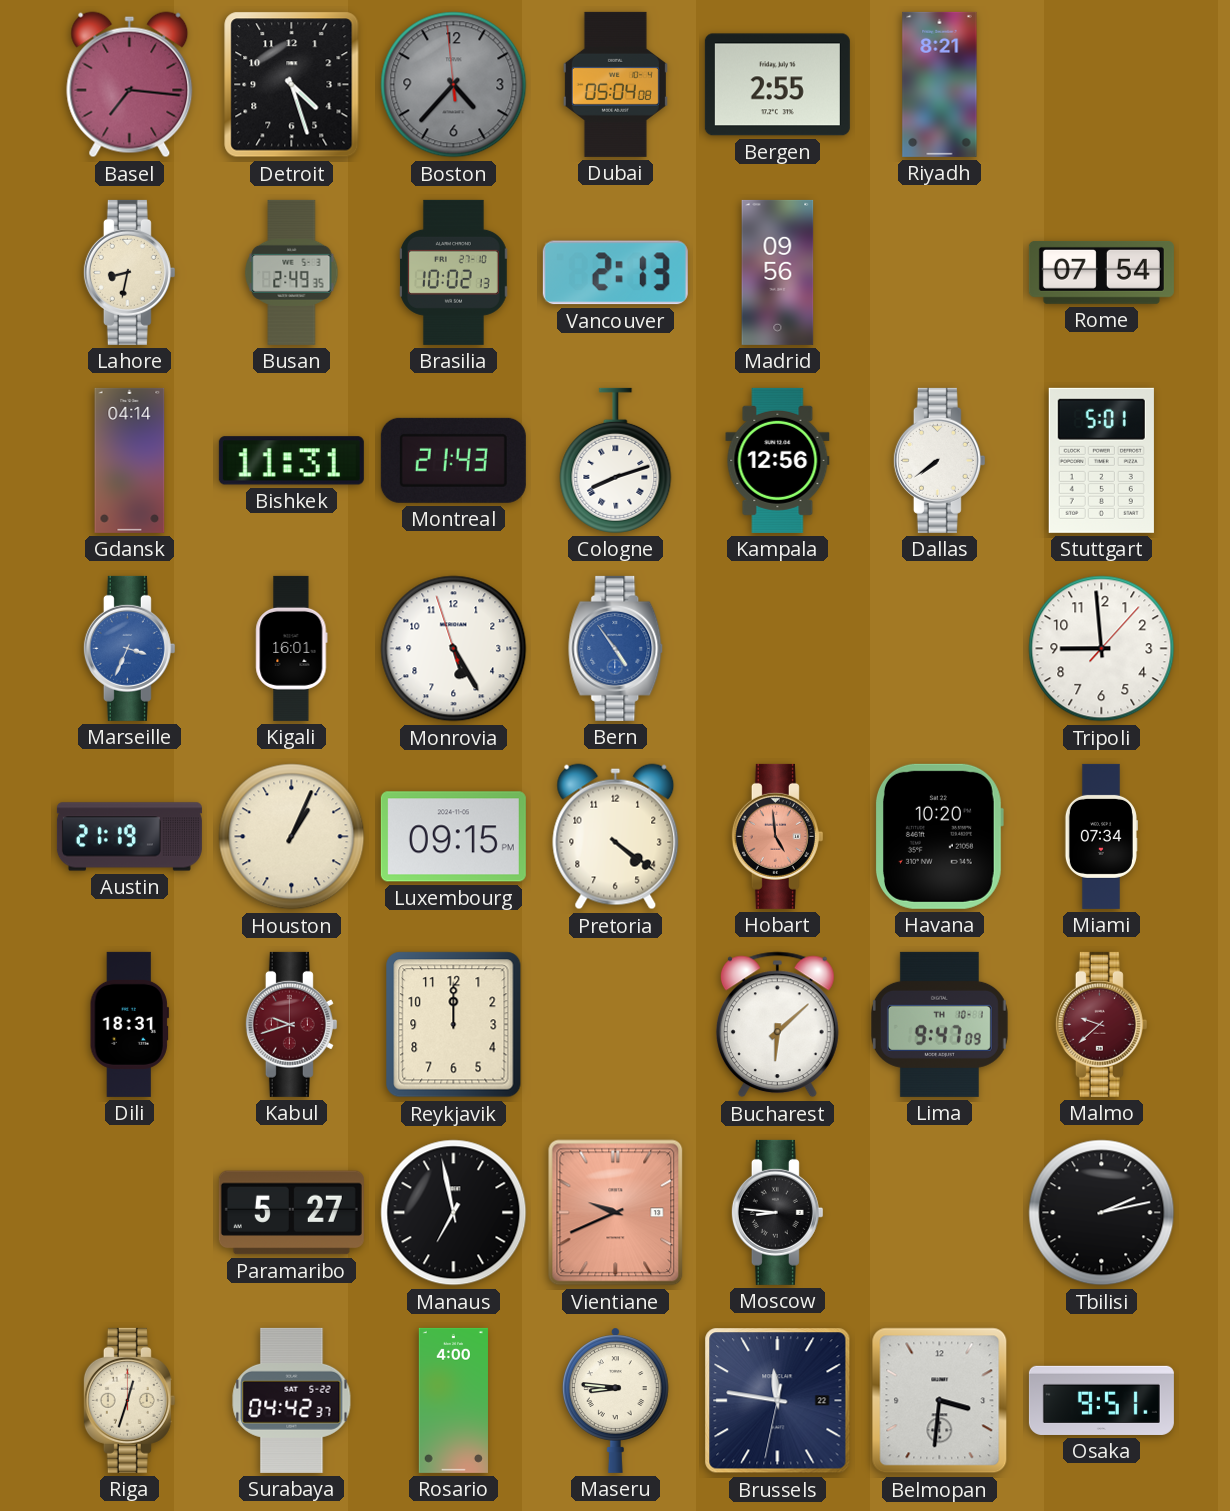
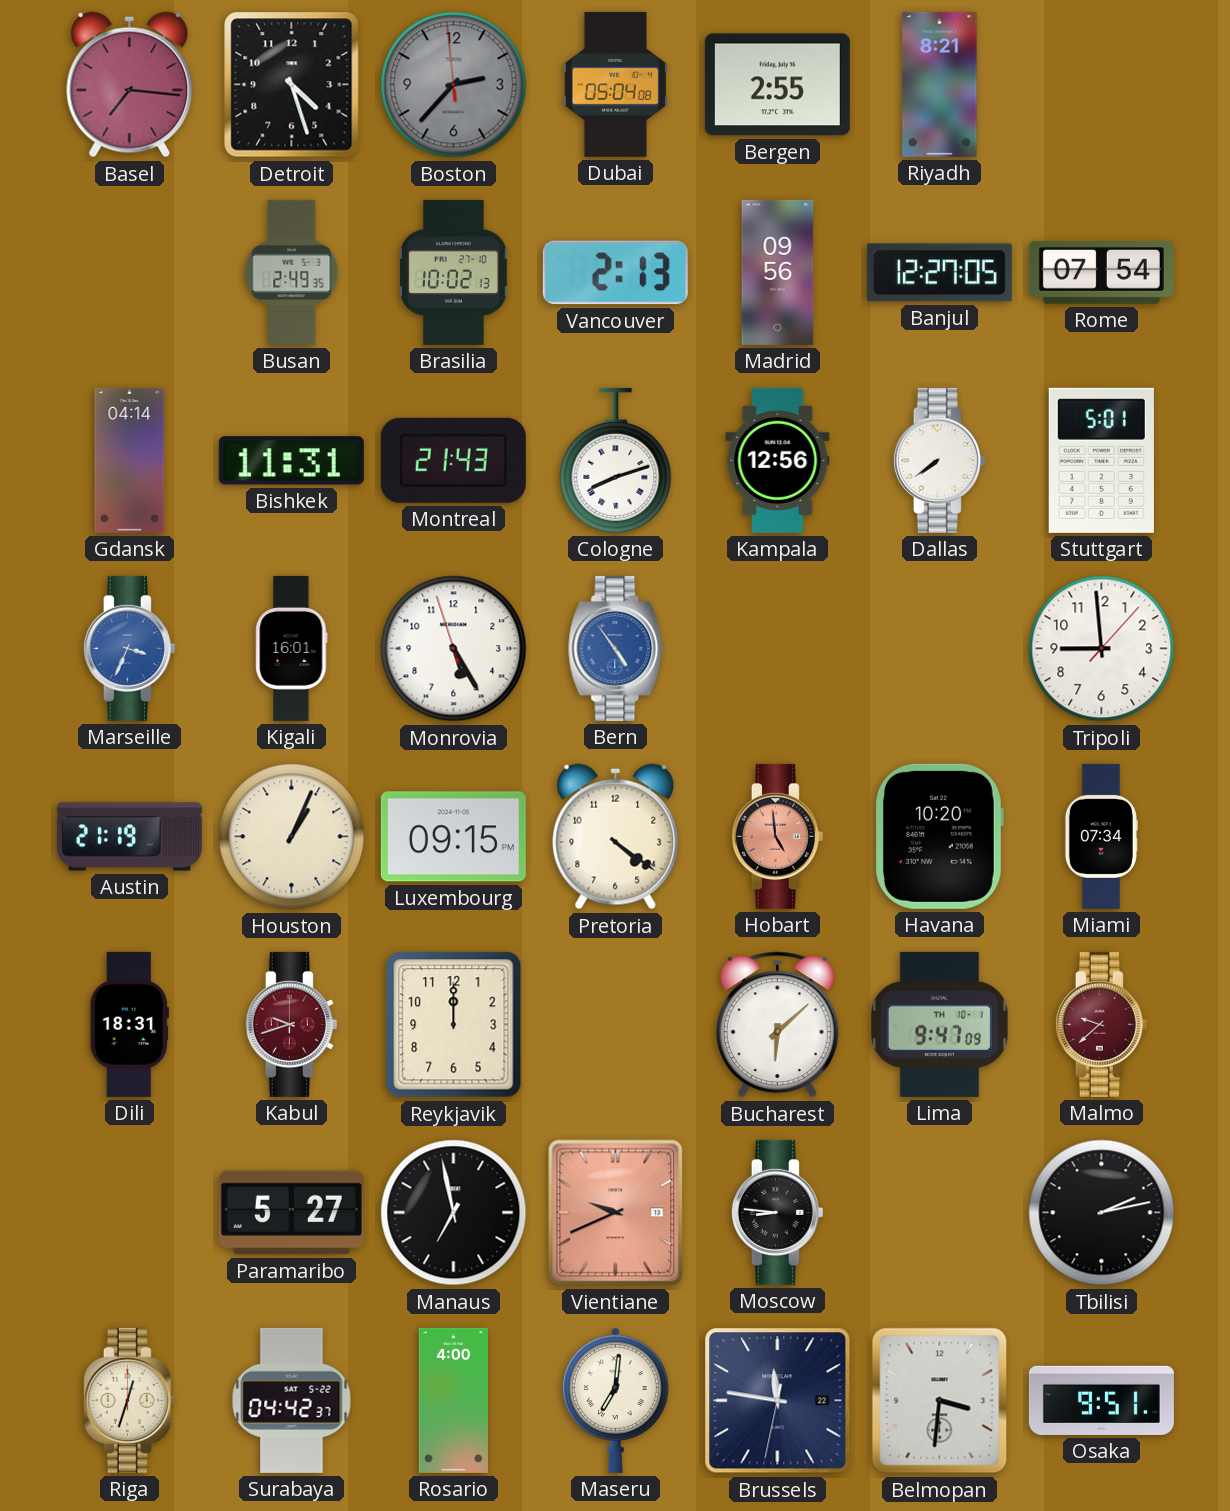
Boston: 4:36 -> 2:36
Lahore: 8:32 -> none
Banjul: none -> 12:27
Maseru: 8:46 -> 7:01
